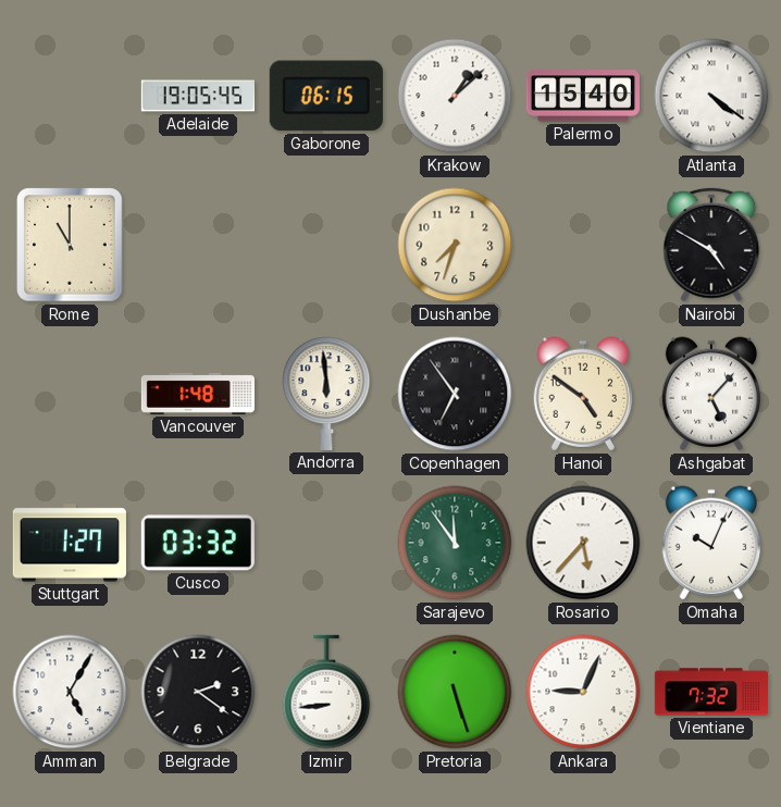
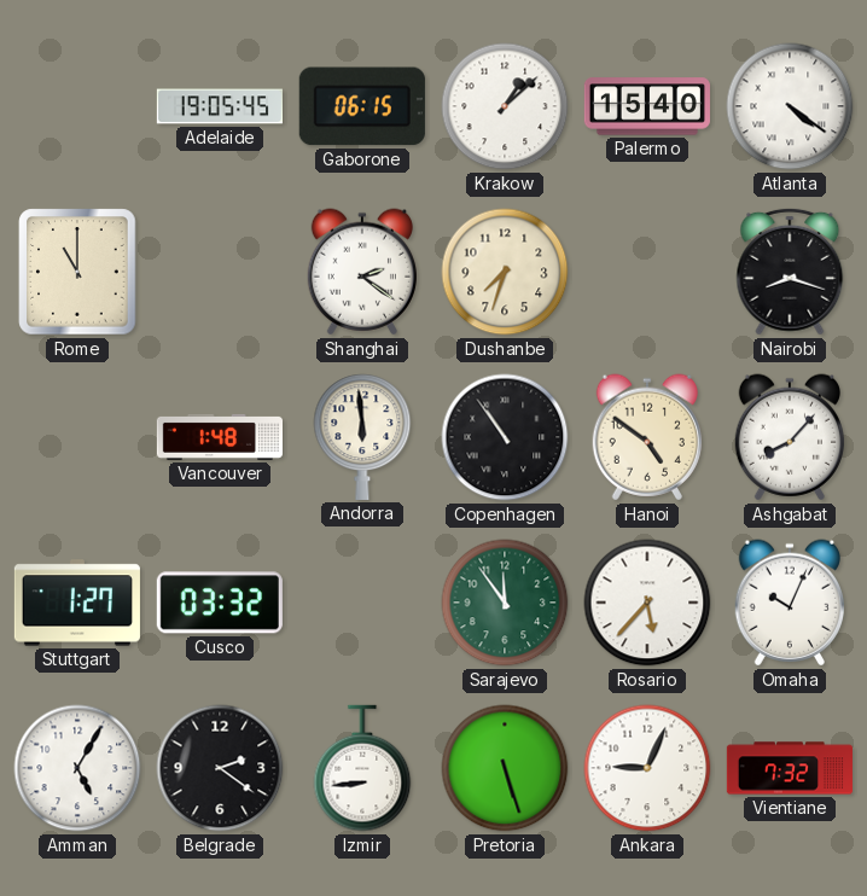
Shanghai: none -> 2:21
Nairobi: 4:50 -> 8:18
Copenhagen: 6:54 -> 10:54
Ashgabat: 5:07 -> 8:07
